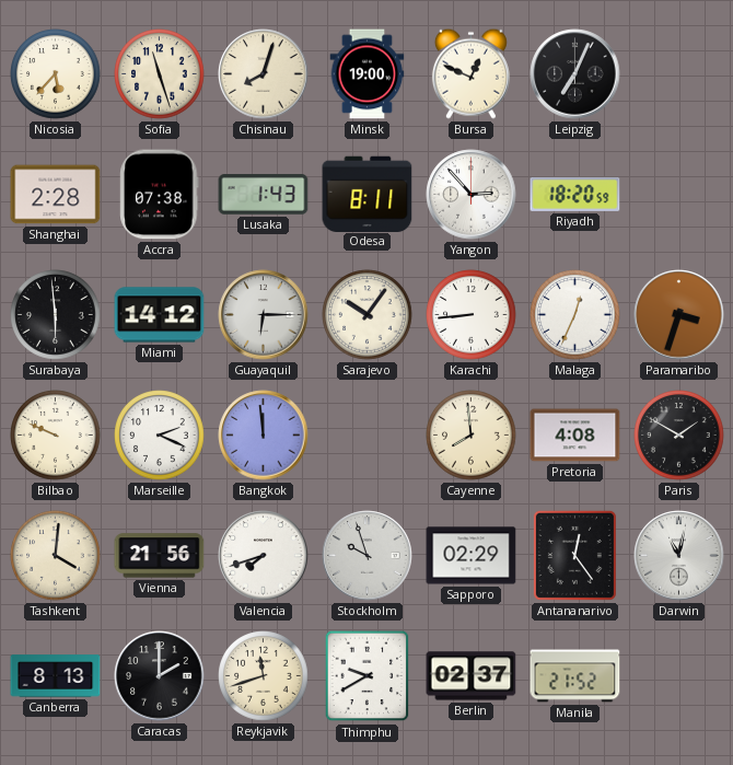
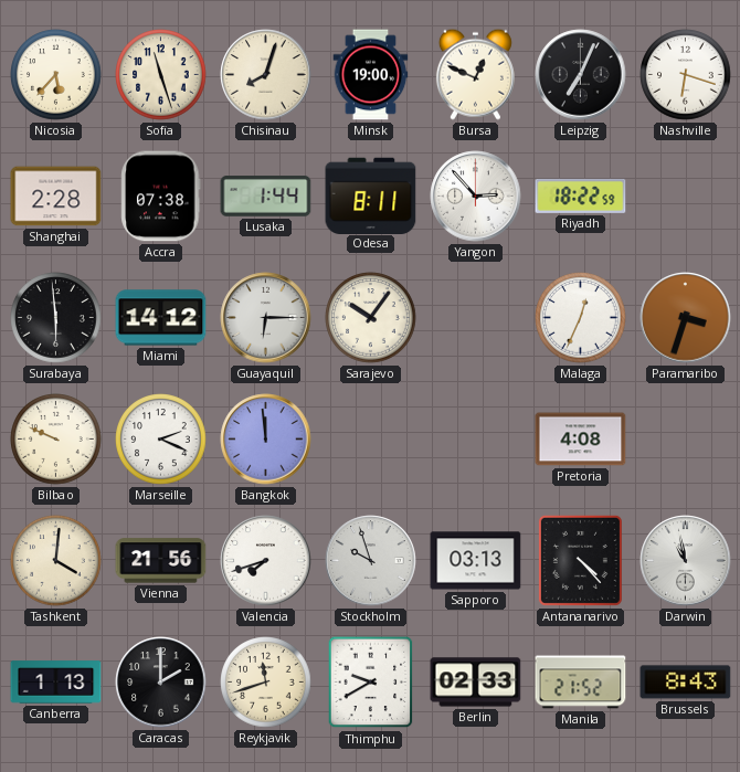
Nashville: none -> 6:18
Lusaka: 1:43 -> 1:44
Riyadh: 18:20 -> 18:22
Karachi: 8:44 -> none
Cayenne: 7:59 -> none
Paris: 1:50 -> none
Sapporo: 02:29 -> 03:13
Antananarivo: 12:24 -> 4:23
Darwin: 11:02 -> 10:58
Canberra: 8:13 -> 1:13
Berlin: 02:37 -> 02:33
Brussels: none -> 8:43
